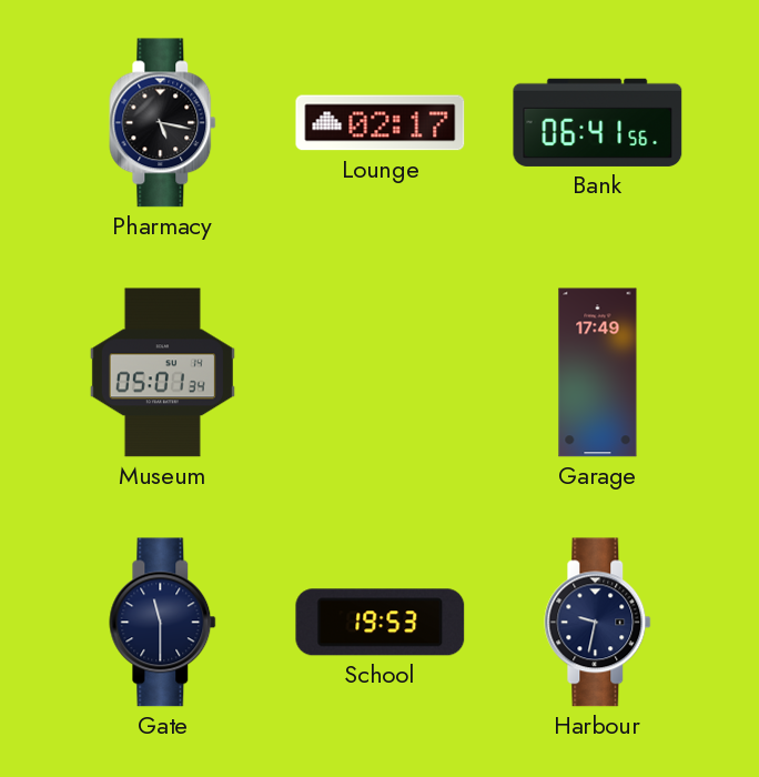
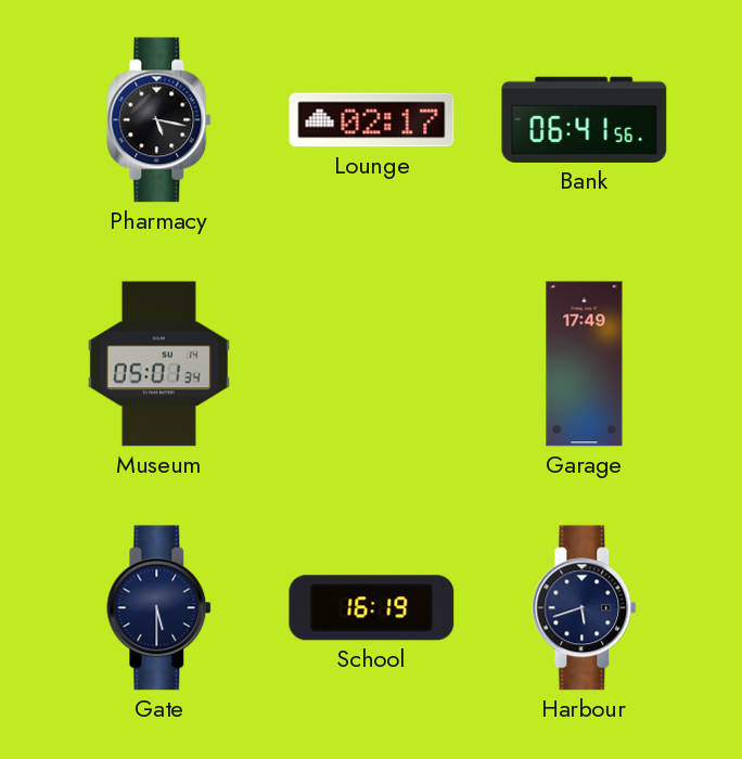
Gate: 11:30 -> 5:30
School: 19:53 -> 16:19
Harbour: 9:32 -> 5:42
